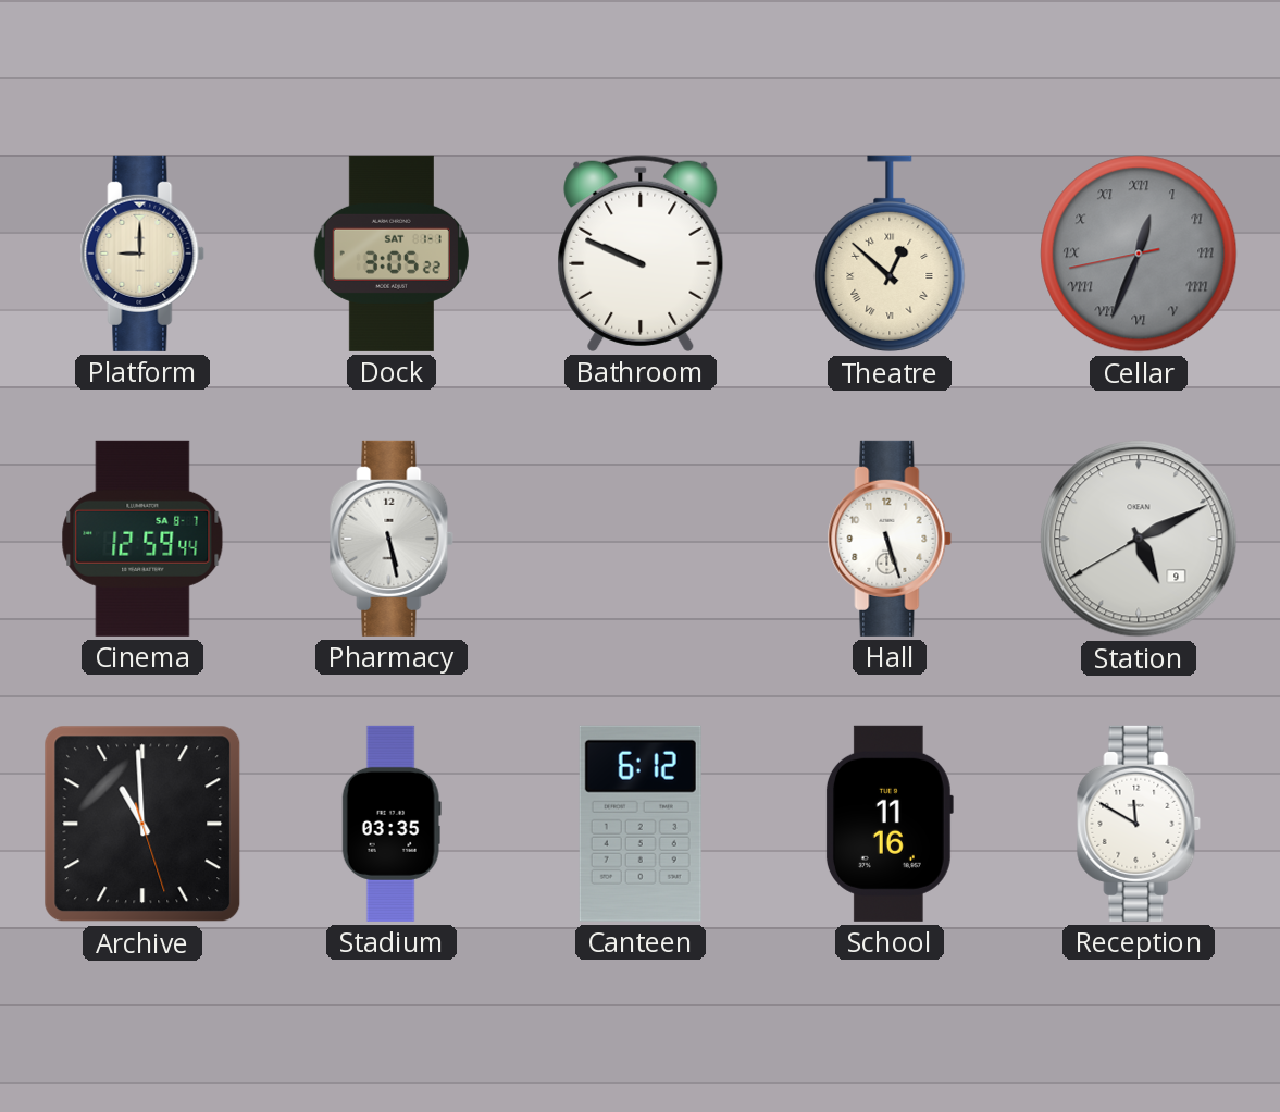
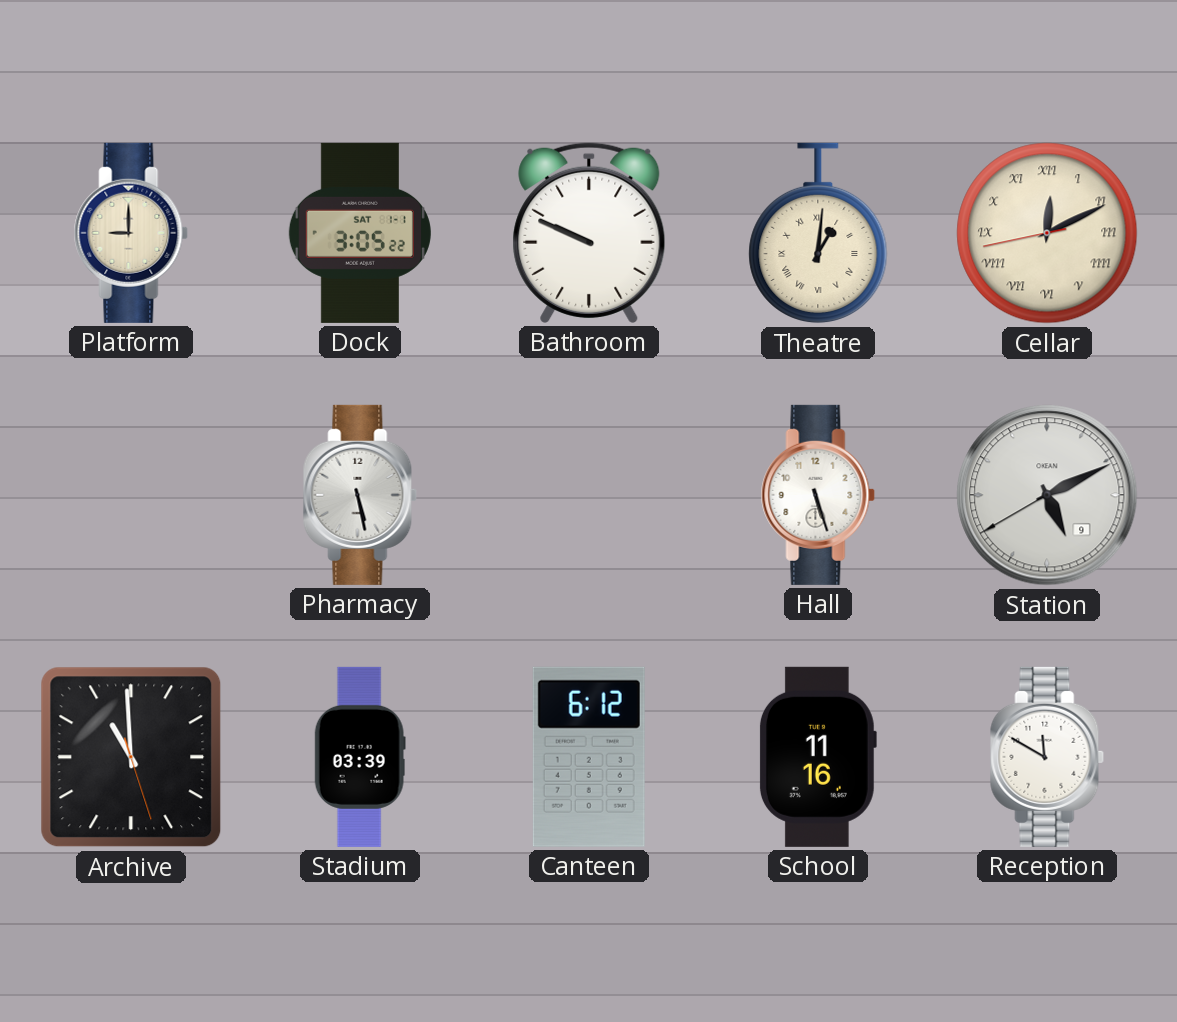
Theatre: 12:52 -> 1:01
Cellar: 12:33 -> 12:10
Cellar dial: grey -> cream
Cinema: 12:59 -> none
Stadium: 03:35 -> 03:39
